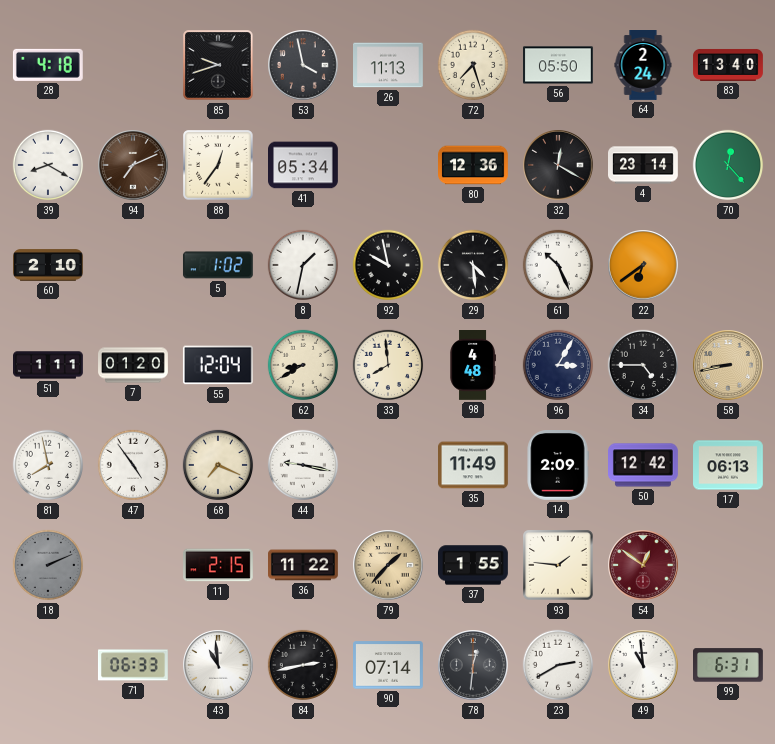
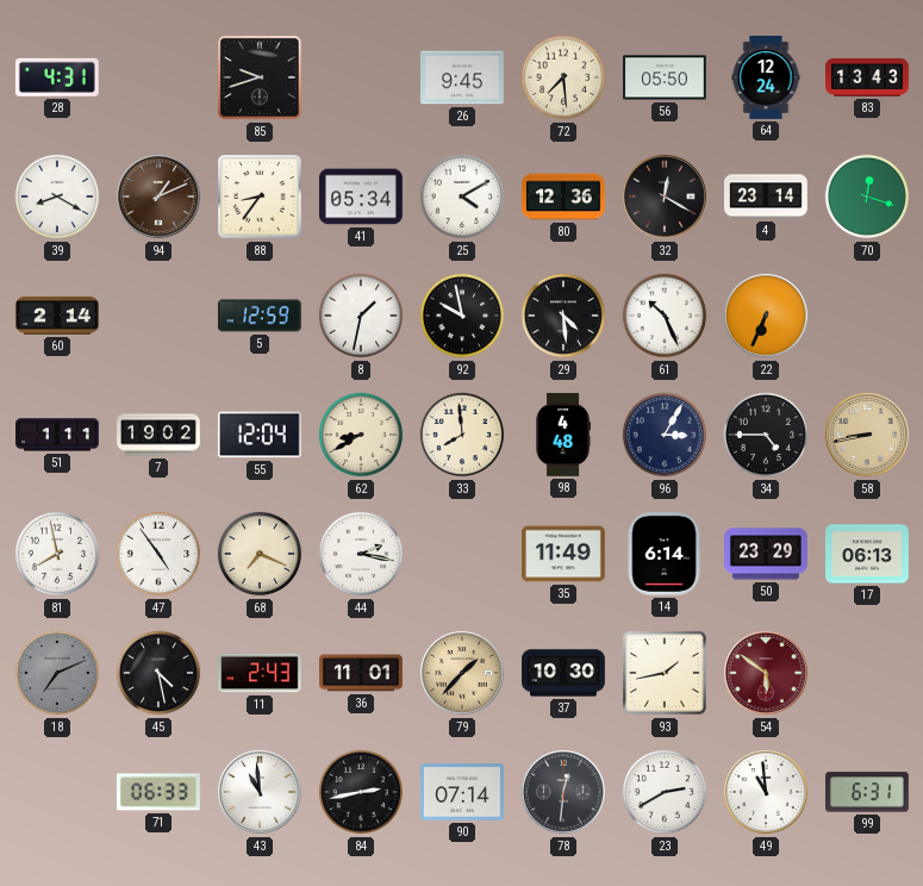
28: 4:18 -> 4:31
53: 3:58 -> none
26: 11:13 -> 9:45
72: 7:27 -> 7:29
64: 2:24 -> 12:24
83: 13:40 -> 13:43
94: 7:11 -> 1:11
88: 12:36 -> 8:36
25: none -> 4:10
70: 12:23 -> 12:18
60: 2:10 -> 2:14
5: 1:02 -> 12:59
22: 6:39 -> 6:34
7: 01:20 -> 19:02
44: 9:17 -> 2:17
14: 2:09 -> 6:14
50: 12:42 -> 23:29
18: 2:11 -> 7:11
45: none -> 4:28
11: 2:15 -> 2:43
36: 11:22 -> 11:01
37: 1:55 -> 10:30
93: 1:46 -> 1:43
54: 12:51 -> 5:51
